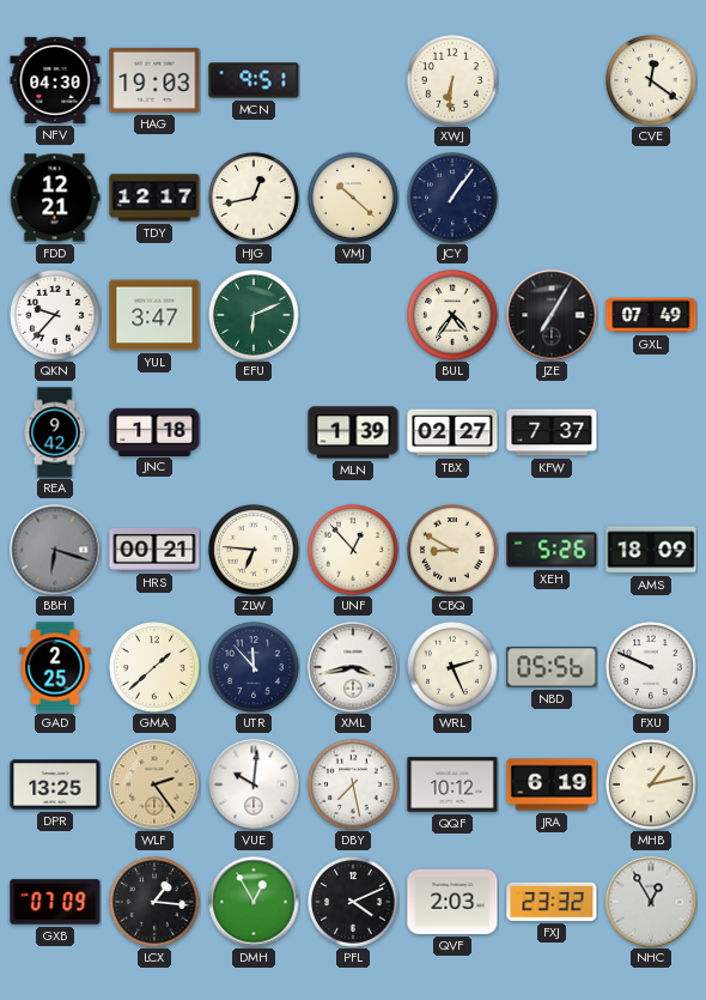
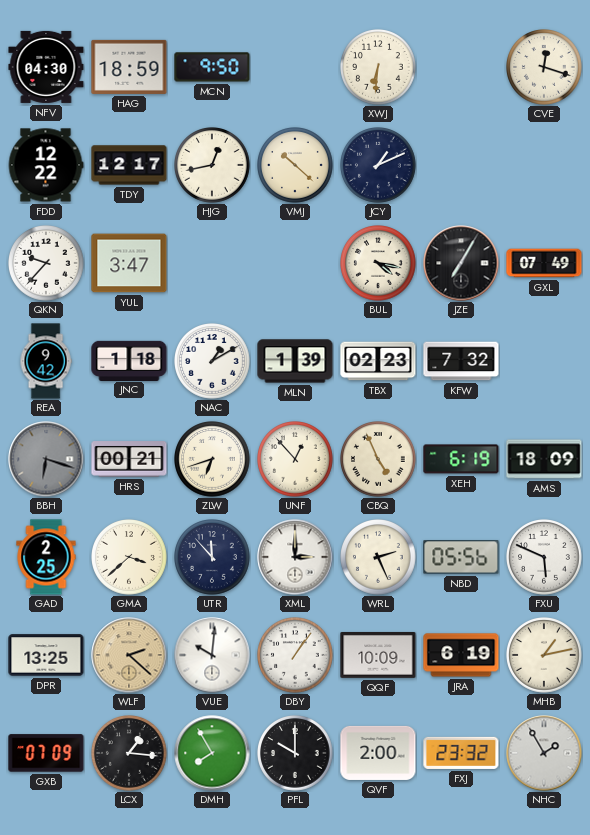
HAG: 19:03 -> 18:59
MCN: 9:51 -> 9:50
CVE: 12:21 -> 12:18
FDD: 12:21 -> 12:22
JCY: 1:06 -> 1:11
EFU: 6:11 -> none
BUL: 4:36 -> 4:17
NAC: none -> 1:10
TBX: 02:27 -> 02:23
KFW: 7:37 -> 7:32
ZLW: 6:46 -> 6:42
CBQ: 8:50 -> 4:56
XEH: 5:26 -> 6:19
GMA: 1:38 -> 3:38
XML: 3:43 -> 3:00
FXU: 9:49 -> 5:49
WLF: 2:24 -> 2:22
DBY: 7:28 -> 1:06
QQF: 10:12 -> 10:09
DMH: 12:55 -> 7:55
PFL: 4:11 -> 10:00
QVF: 2:03 -> 2:00
NHC: 12:55 -> 1:55
